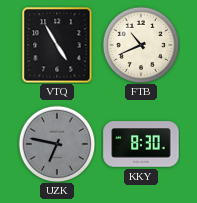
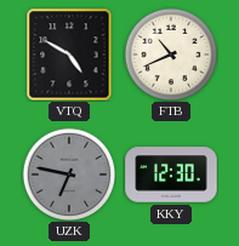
VTQ: 4:55 -> 4:50
KKY: 8:30 -> 12:30
